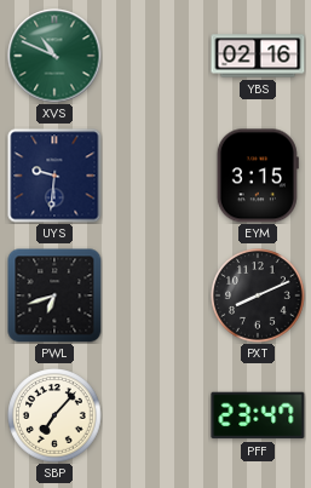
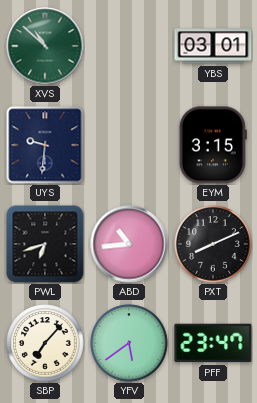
XVS: 10:49 -> 10:52
YBS: 02:16 -> 03:01
ABD: none -> 10:44
YFV: none -> 5:39
